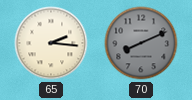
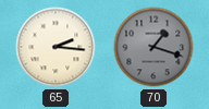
70: 8:11 -> 1:18
